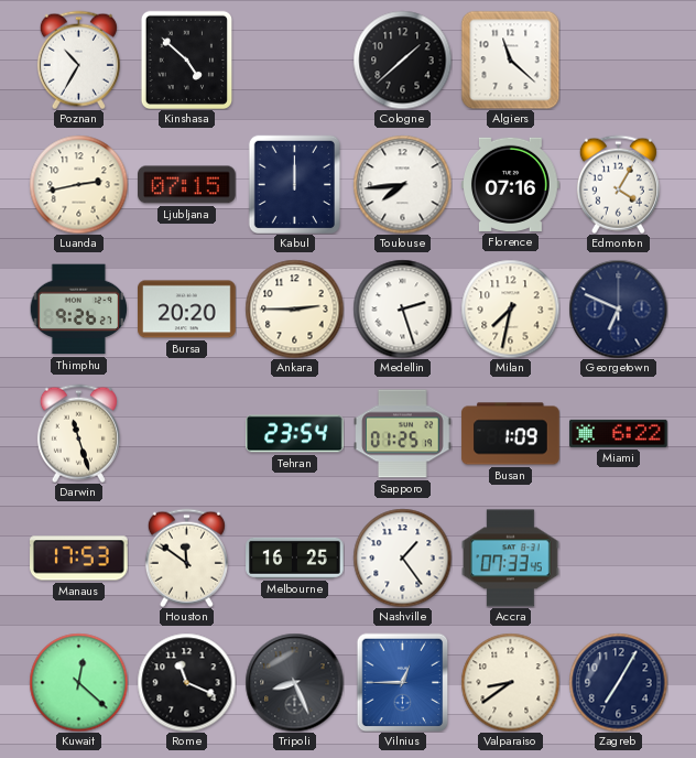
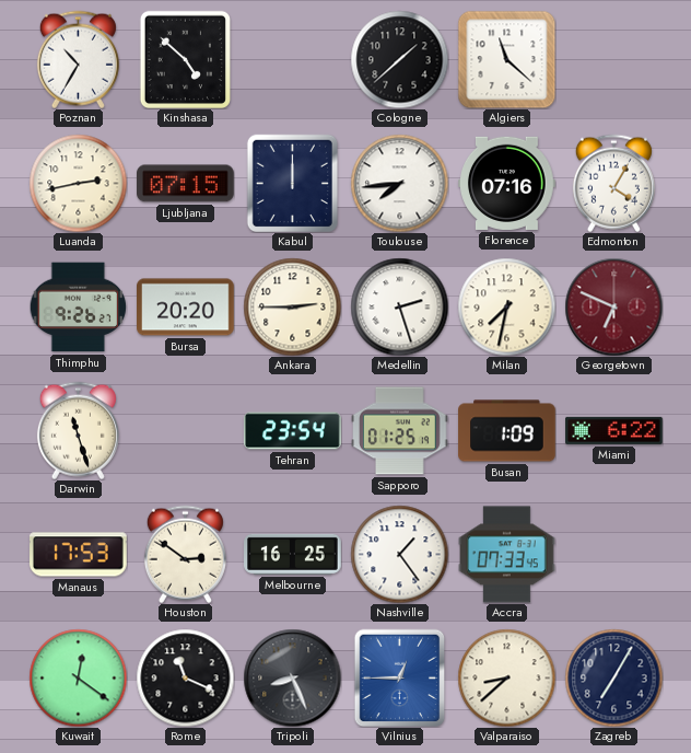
Georgetown dial: navy -> burgundy
Houston: 11:51 -> 2:51
Kuwait: 12:22 -> 12:21
Valparaiso: 8:39 -> 8:38
